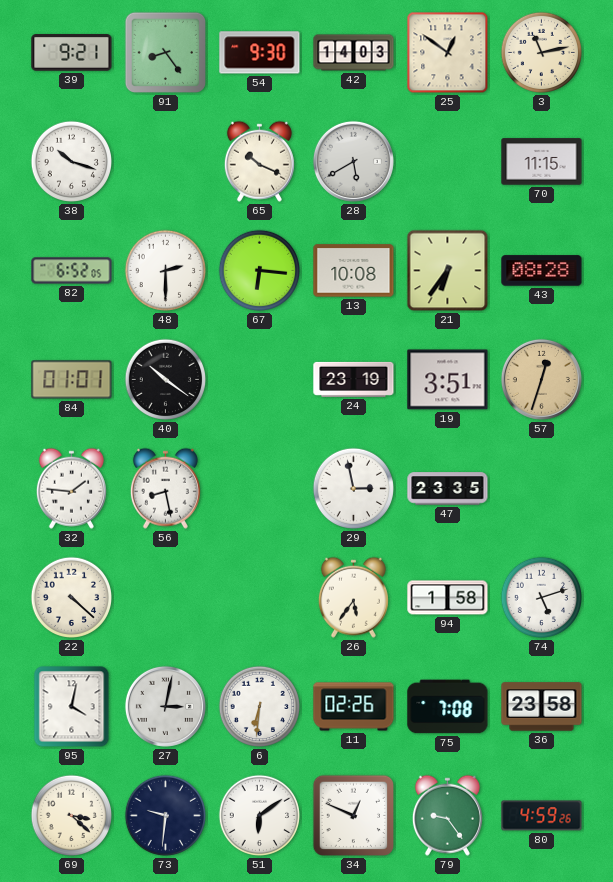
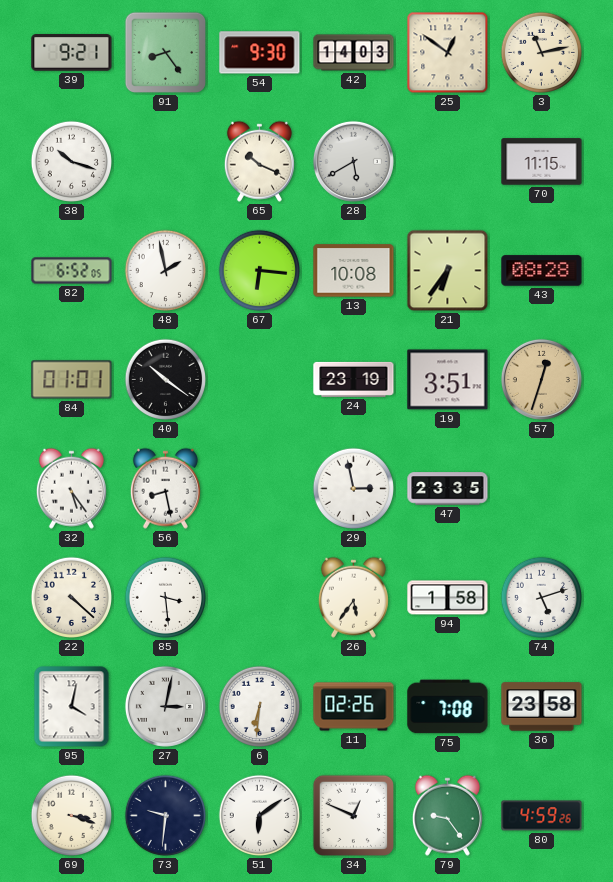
48: 2:30 -> 1:58
32: 1:46 -> 5:24
85: none -> 3:29
69: 3:22 -> 3:18
